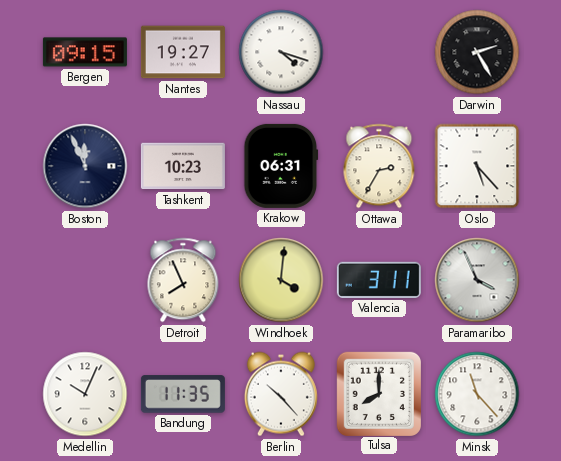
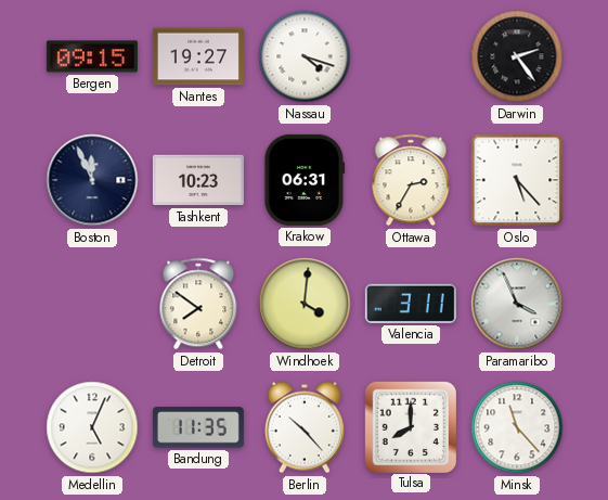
Darwin: 2:25 -> 2:24
Detroit: 7:56 -> 7:51
Medellin: 10:04 -> 5:04
